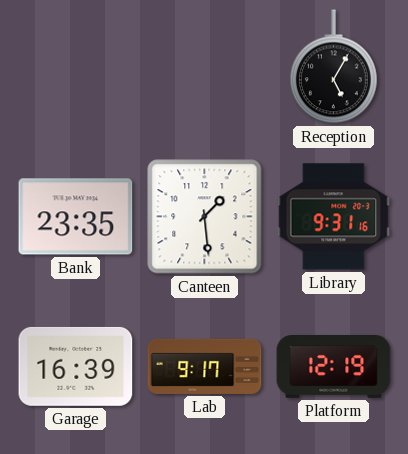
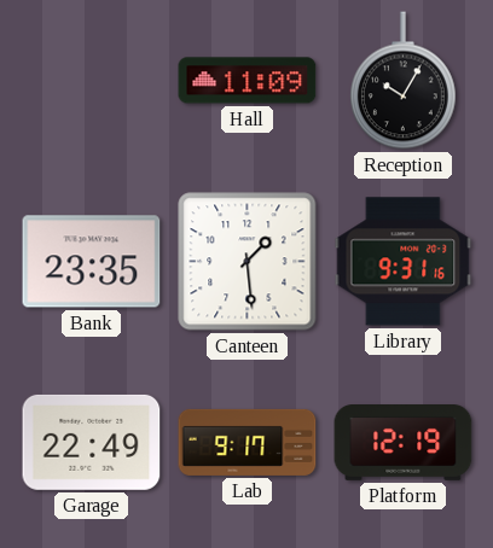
Hall: none -> 11:09
Reception: 5:05 -> 10:05
Garage: 16:39 -> 22:49
